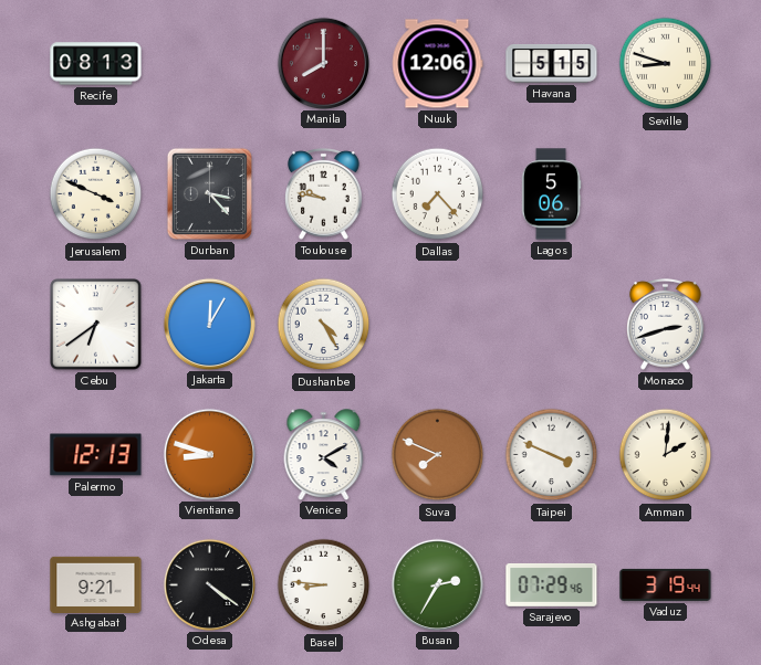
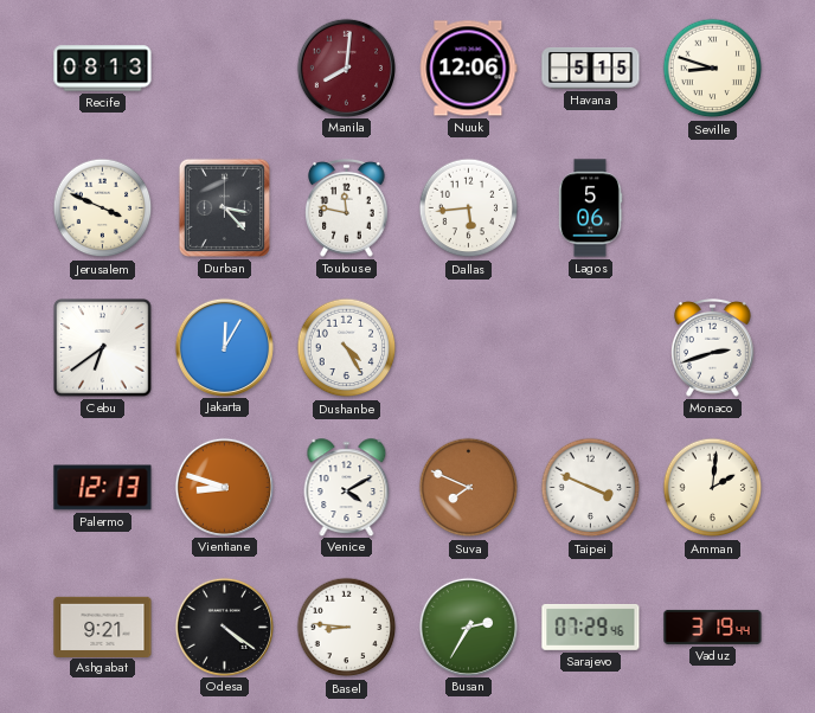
Manila: 8:00 -> 8:01
Toulouse: 9:47 -> 11:47
Dallas: 7:23 -> 5:44
